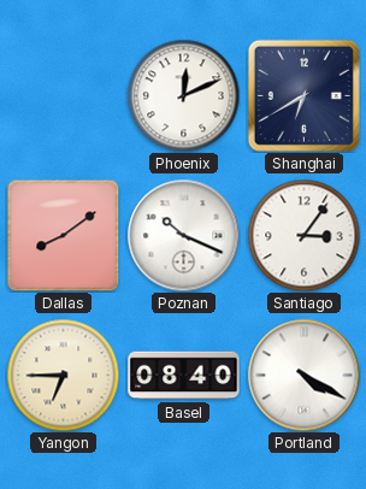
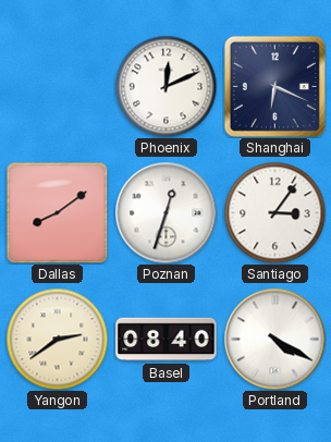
Shanghai: 6:40 -> 6:19
Poznan: 10:19 -> 12:33
Yangon: 6:45 -> 2:39
